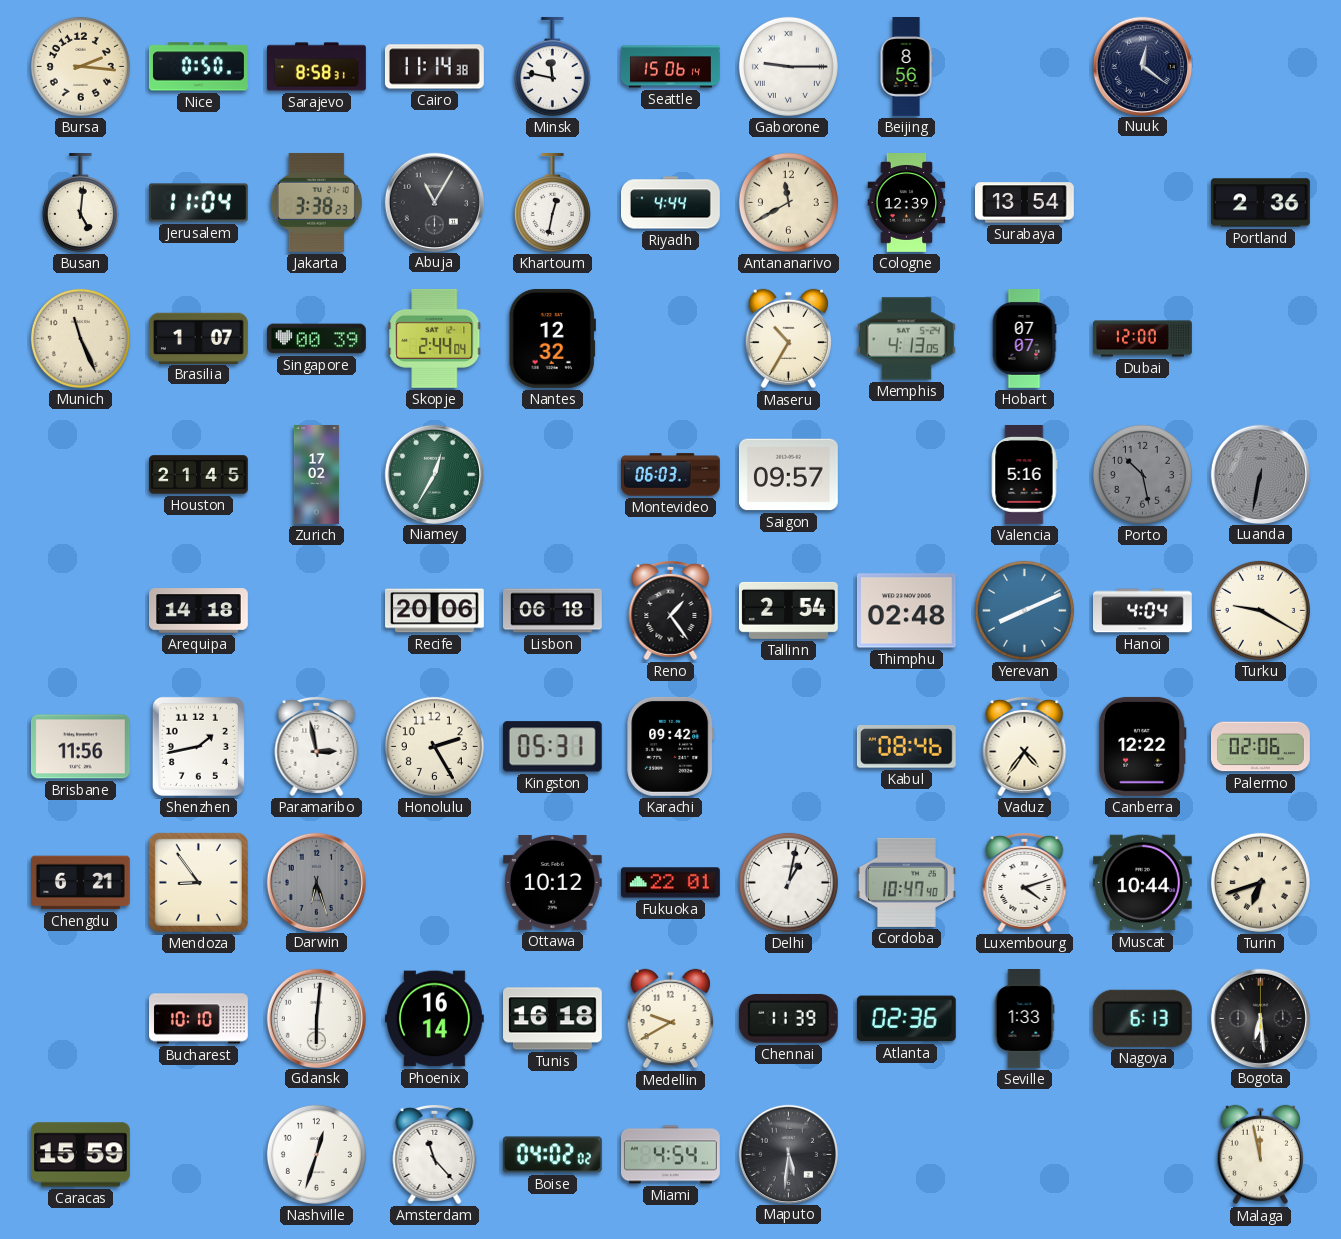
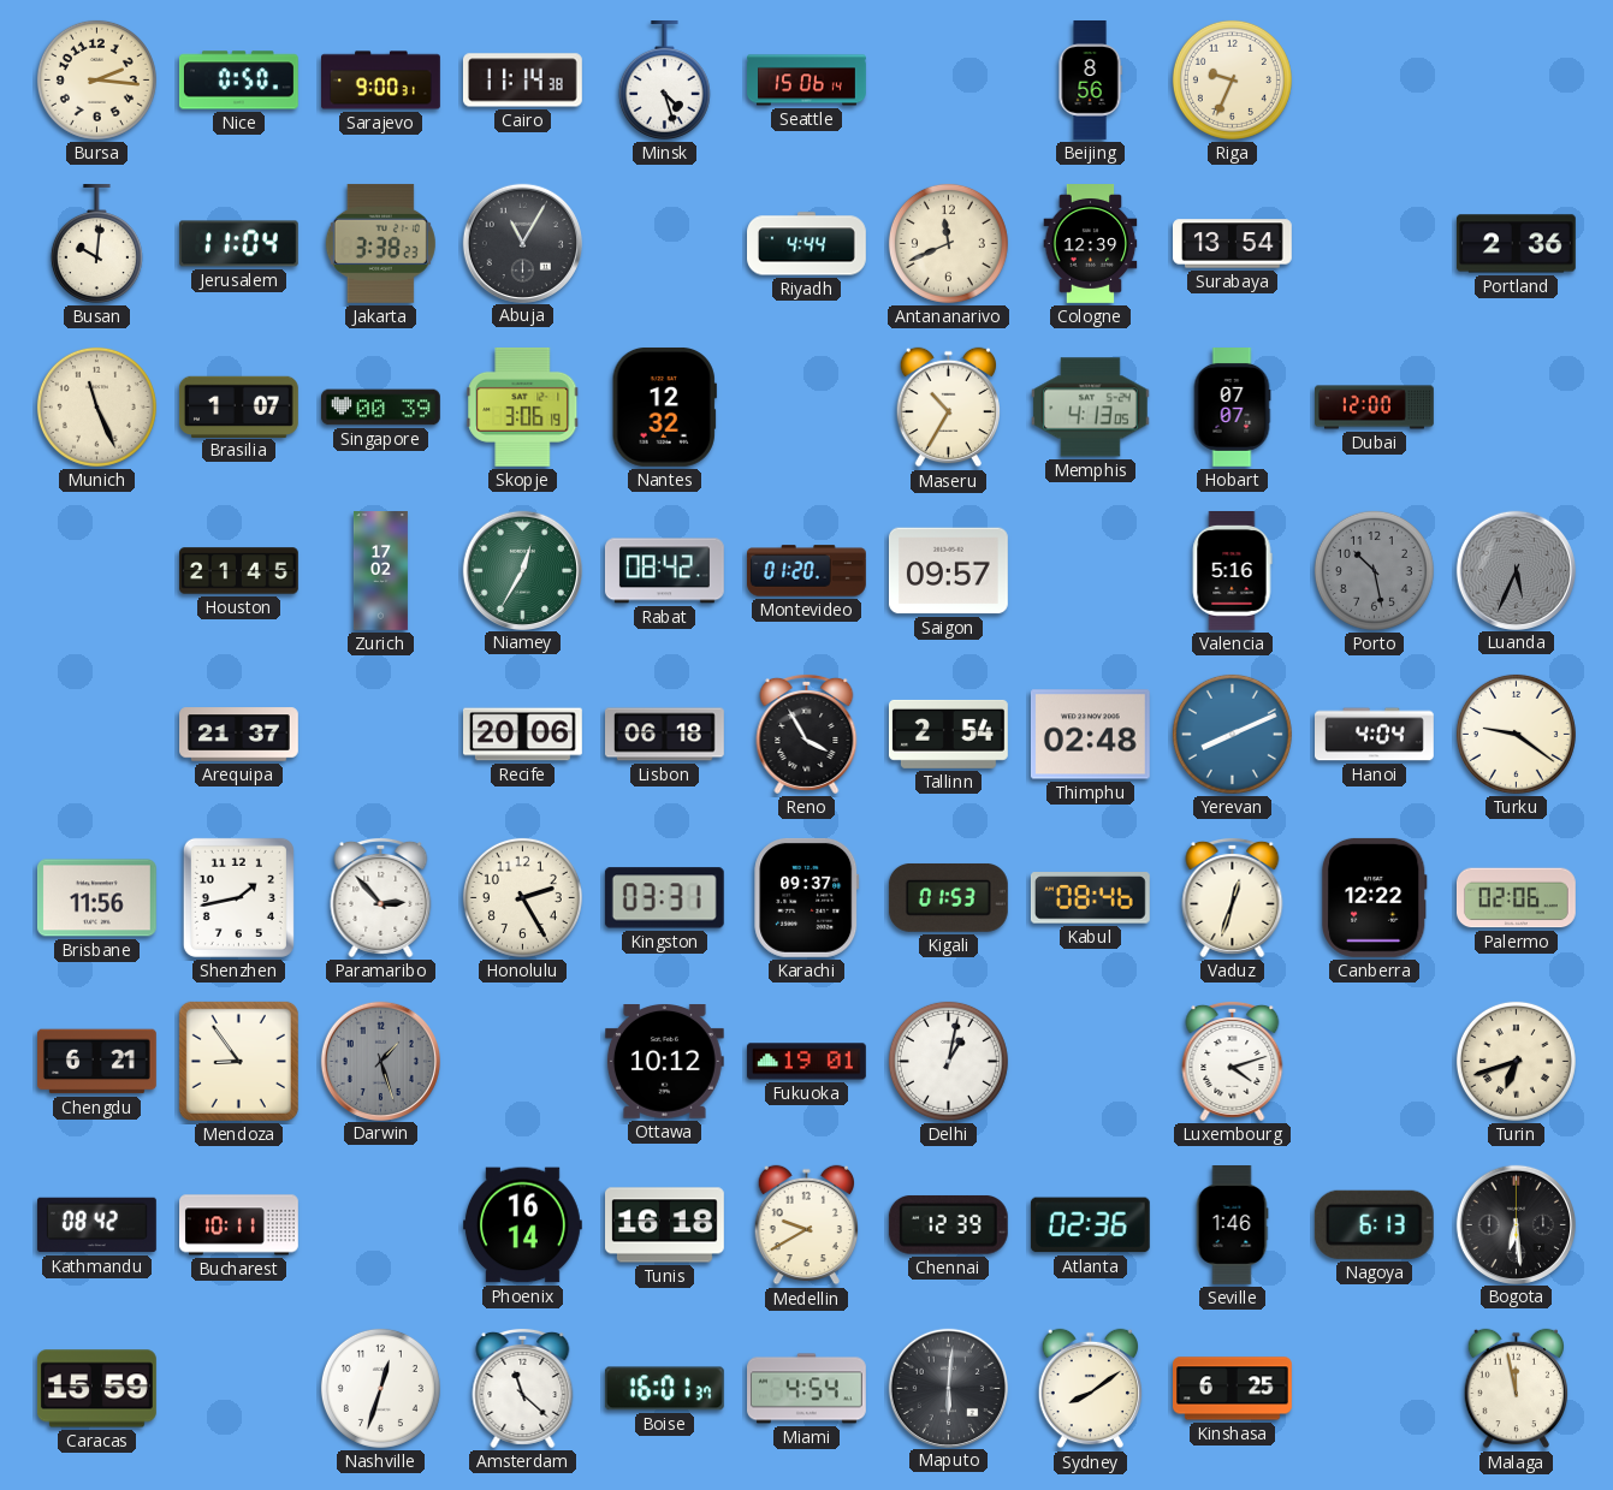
Sarajevo: 8:58 -> 9:00
Minsk: 11:47 -> 4:27
Gaborone: 9:15 -> none
Riga: none -> 9:34
Nuuk: 12:21 -> none
Busan: 5:01 -> 10:01
Khartoum: 12:32 -> none
Antananarivo: 11:40 -> 11:41
Skopje: 2:44 -> 3:06
Rabat: none -> 08:42
Montevideo: 06:03 -> 01:20
Luanda: 6:32 -> 5:34
Arequipa: 14:18 -> 21:37
Reno: 1:24 -> 3:55
Turku: 9:20 -> 9:21
Paramaribo: 2:58 -> 2:53
Kingston: 05:31 -> 03:31
Karachi: 09:42 -> 09:37
Kigali: none -> 01:53
Vaduz: 4:36 -> 12:33
Darwin: 6:27 -> 1:27
Fukuoka: 22:01 -> 19:01
Cordoba: 10:47 -> none
Muscat: 10:44 -> none
Kathmandu: none -> 08:42
Bucharest: 10:10 -> 10:11
Gdansk: 6:01 -> none
Chennai: 11:39 -> 12:39
Seville: 1:33 -> 1:46
Amsterdam: 11:23 -> 11:22
Boise: 04:02 -> 16:01
Maputo: 5:31 -> 6:01
Sydney: none -> 8:09
Kinshasa: none -> 6:25
